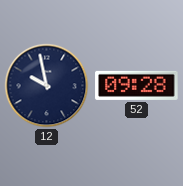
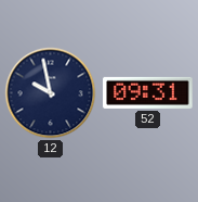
52: 09:28 -> 09:31
